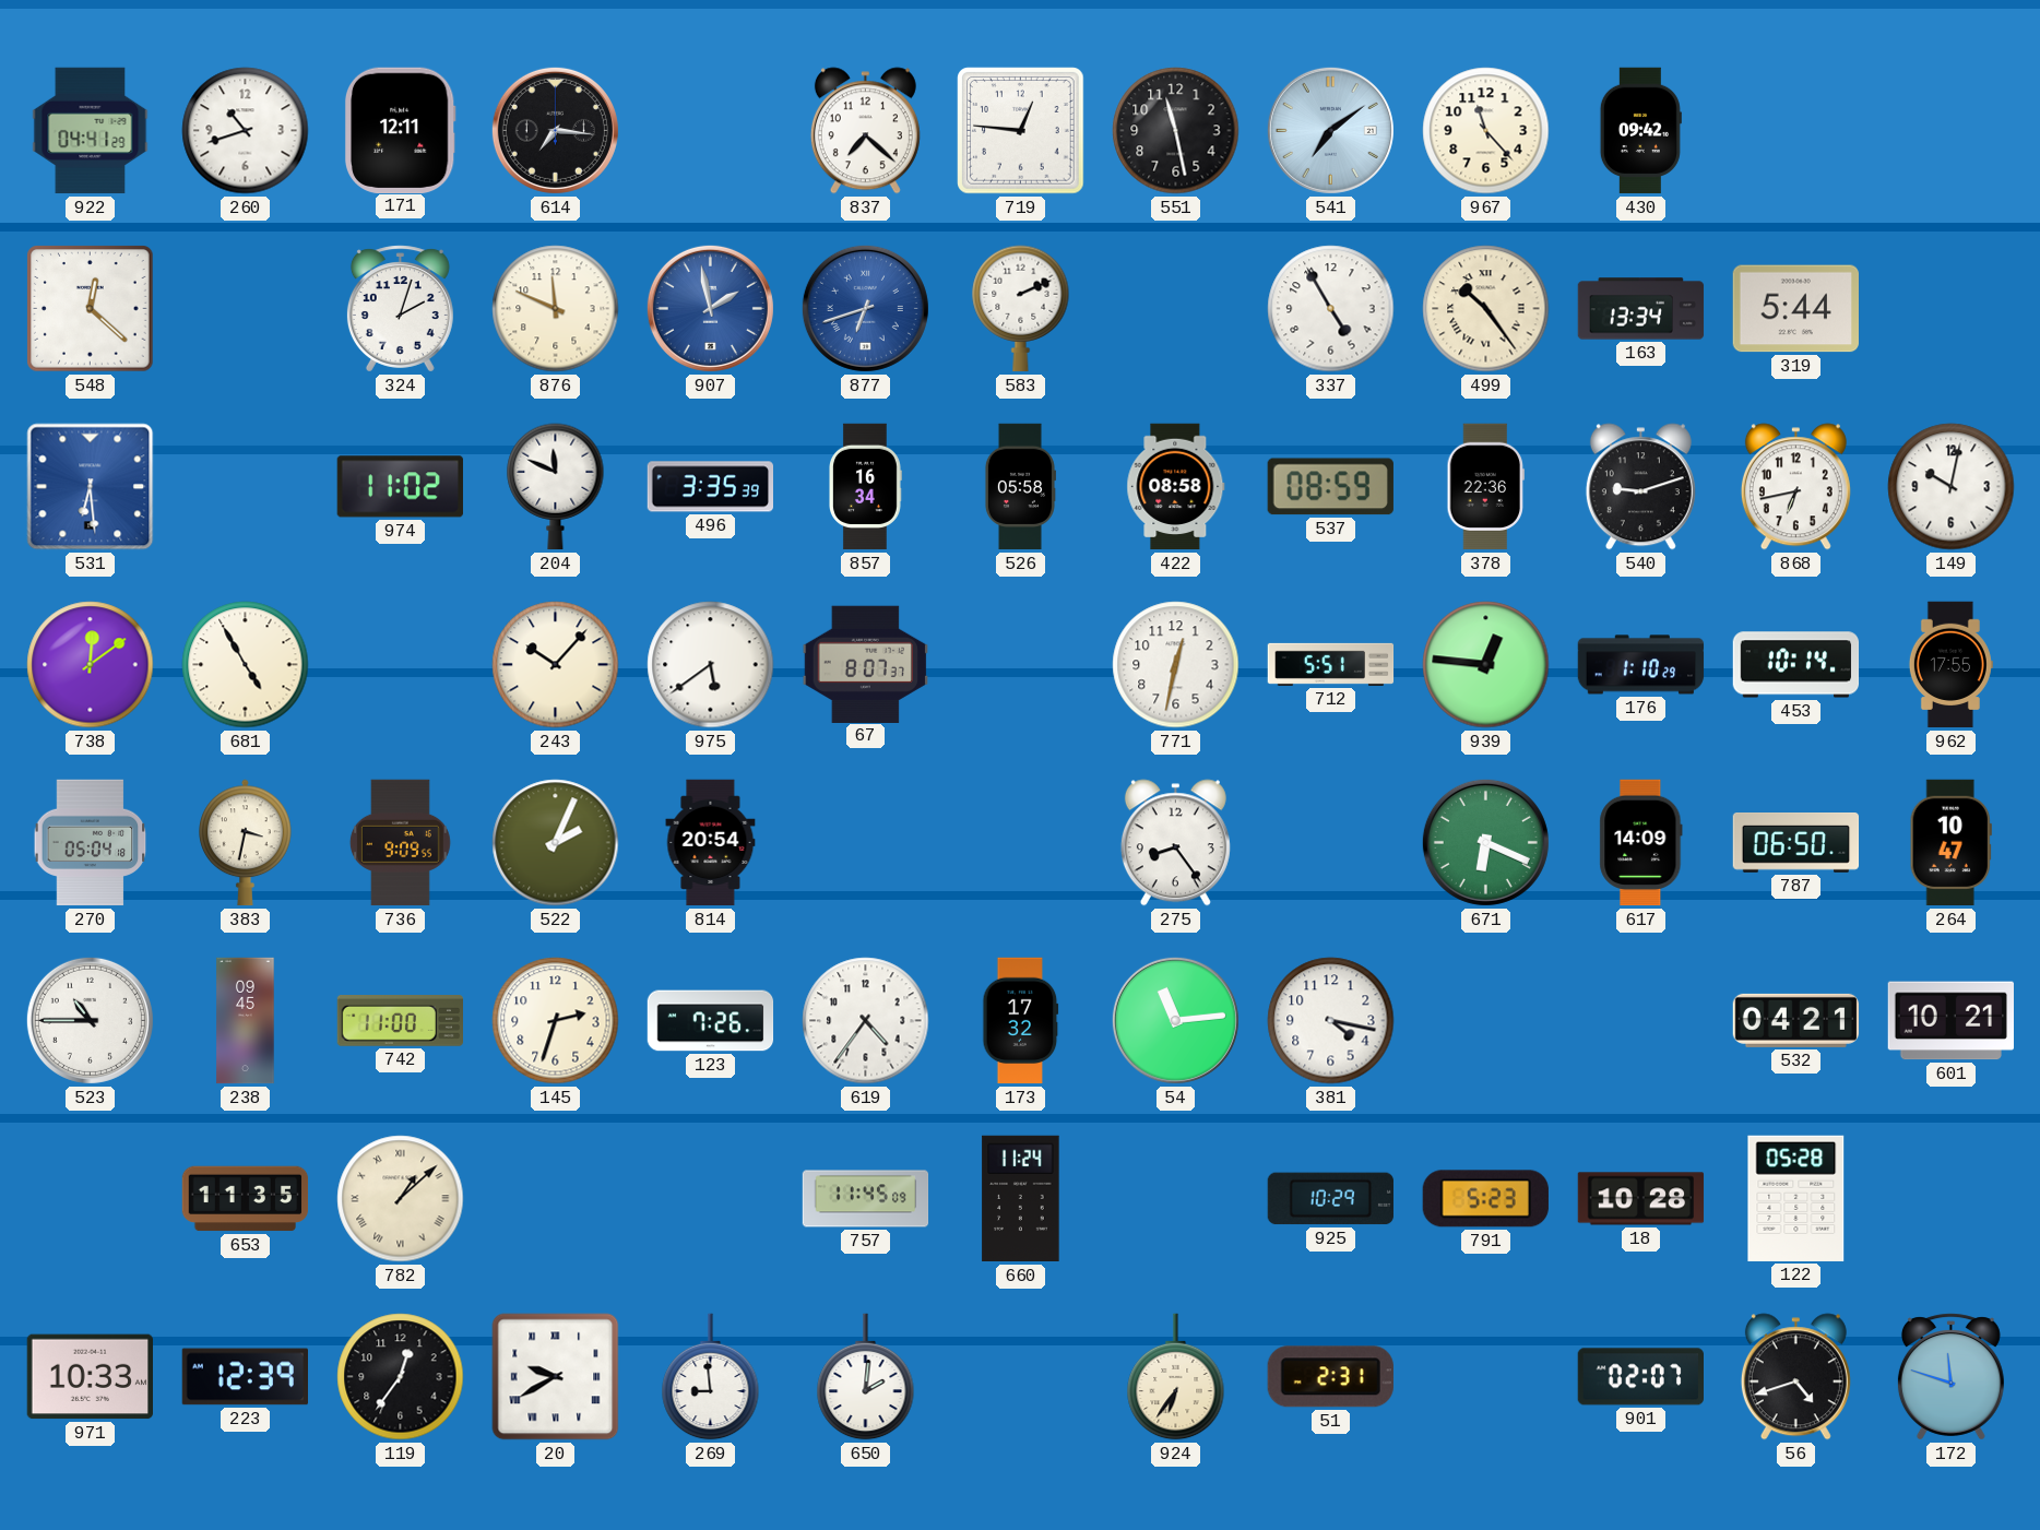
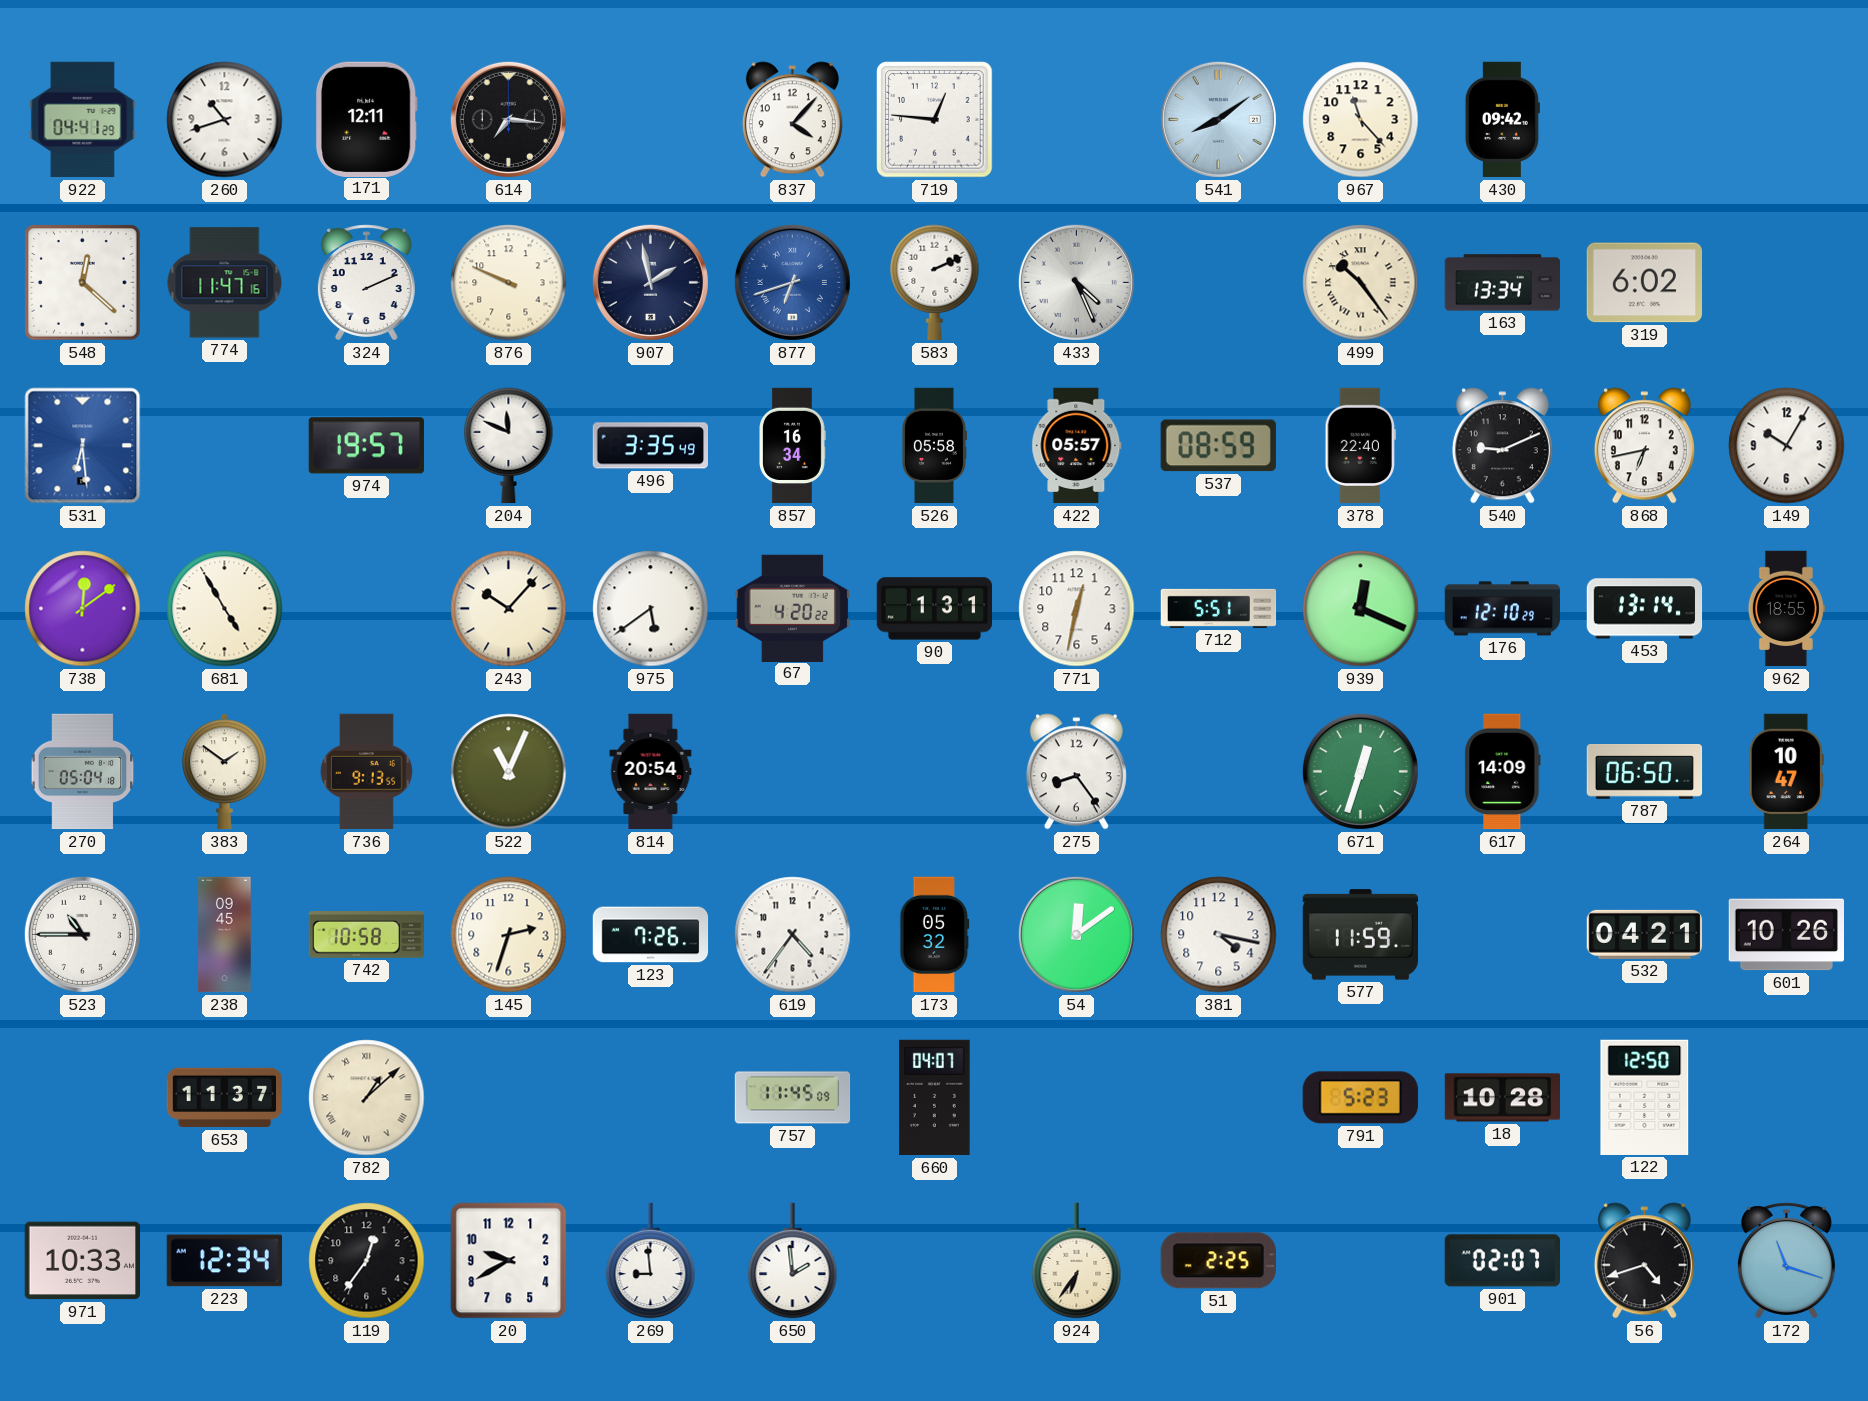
837: 7:22 -> 4:07
551: 11:28 -> none
541: 7:09 -> 8:09
774: none -> 11:47
324: 2:03 -> 2:11
876: 11:49 -> 9:49
907 dial: blue -> navy
433: none -> 4:26
337: 4:55 -> none
319: 5:44 -> 6:02
974: 11:02 -> 19:57
496: 3:35:39 -> 3:35:49
422: 08:58 -> 05:57
378: 22:36 -> 22:40
540: 9:12 -> 9:11
149: 10:02 -> 10:05
67: 8:07 -> 4:20
90: none -> 1:31
939: 12:46 -> 12:19
176: 1:10 -> 12:10
453: 10:14 -> 13:14
962: 17:55 -> 18:55
383: 3:32 -> 1:51
736: 9:09 -> 9:13
522: 2:04 -> 11:04
671: 6:19 -> 12:33
742: 11:00 -> 10:58
173: 17:32 -> 05:32
54: 11:14 -> 12:09
577: none -> 11:59
601: 10:21 -> 10:26
653: 11:35 -> 11:37
660: 11:24 -> 04:07
925: 10:29 -> none
122: 05:28 -> 12:50
223: 12:39 -> 12:34
20 numerals: Roman -> Arabic
650: 2:01 -> 1:59
51: 2:31 -> 2:25
172: 11:48 -> 11:18
